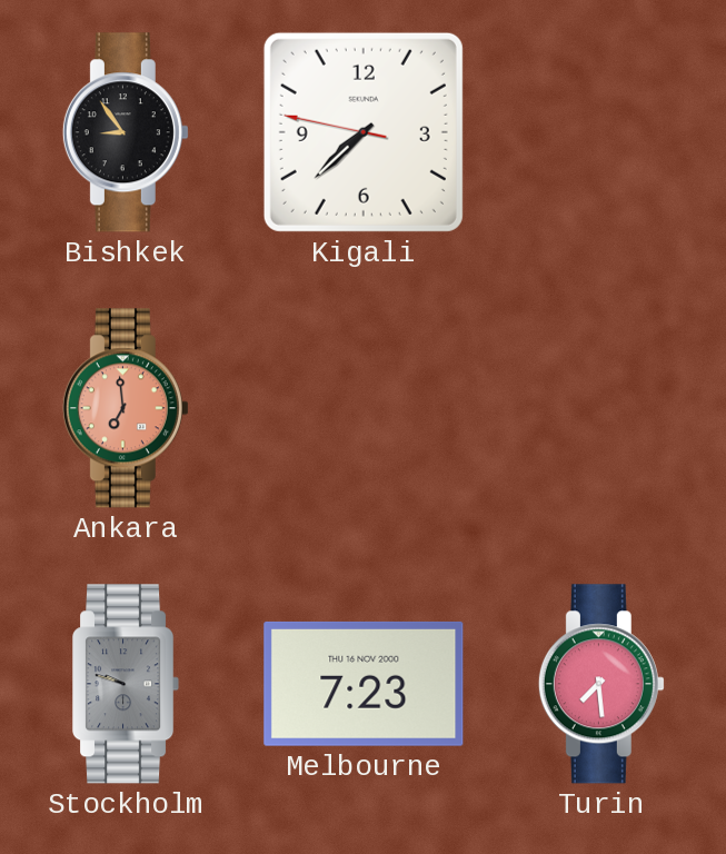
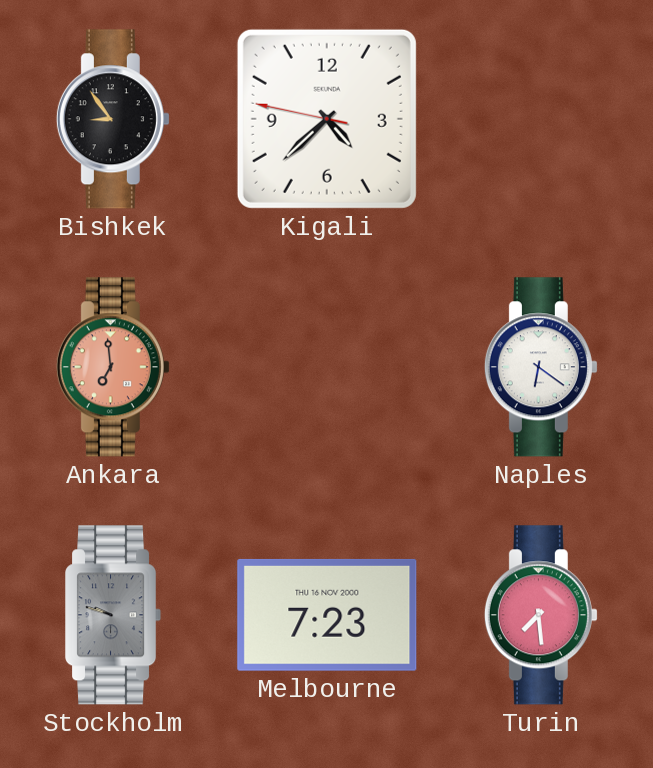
Kigali: 7:37 -> 4:37
Naples: none -> 6:21
